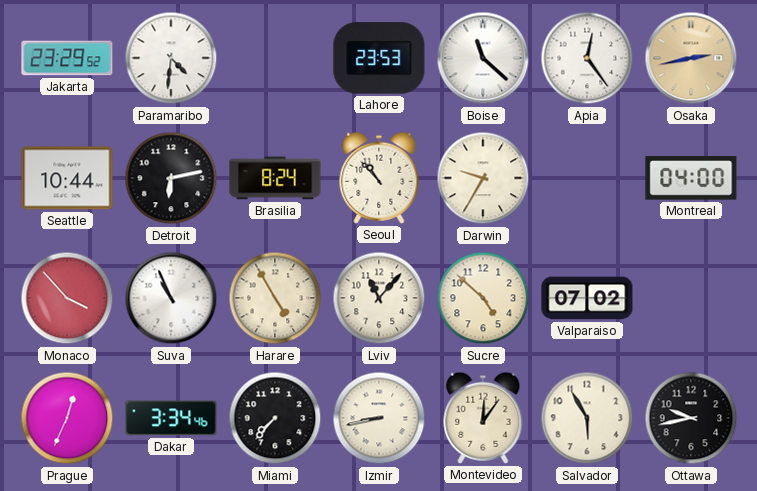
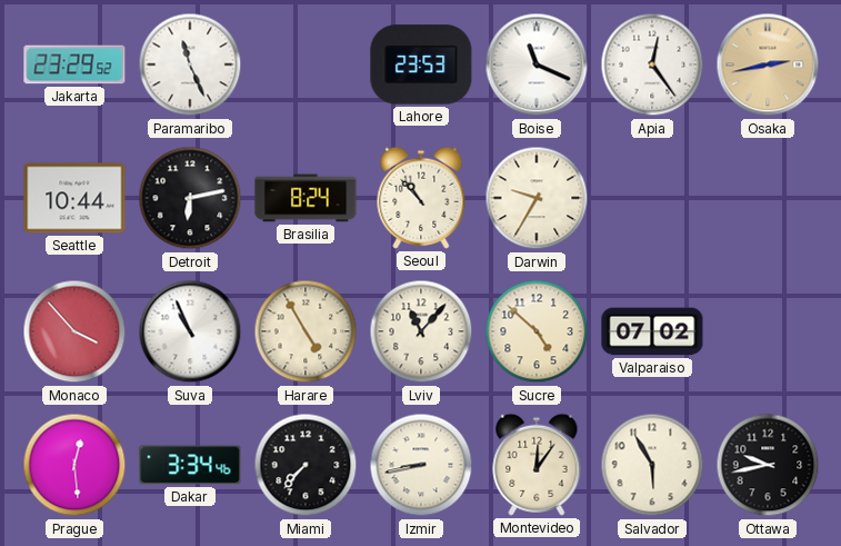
Paramaribo: 4:31 -> 11:26
Boise: 11:22 -> 11:19
Montreal: 04:00 -> none
Prague: 12:34 -> 12:29
